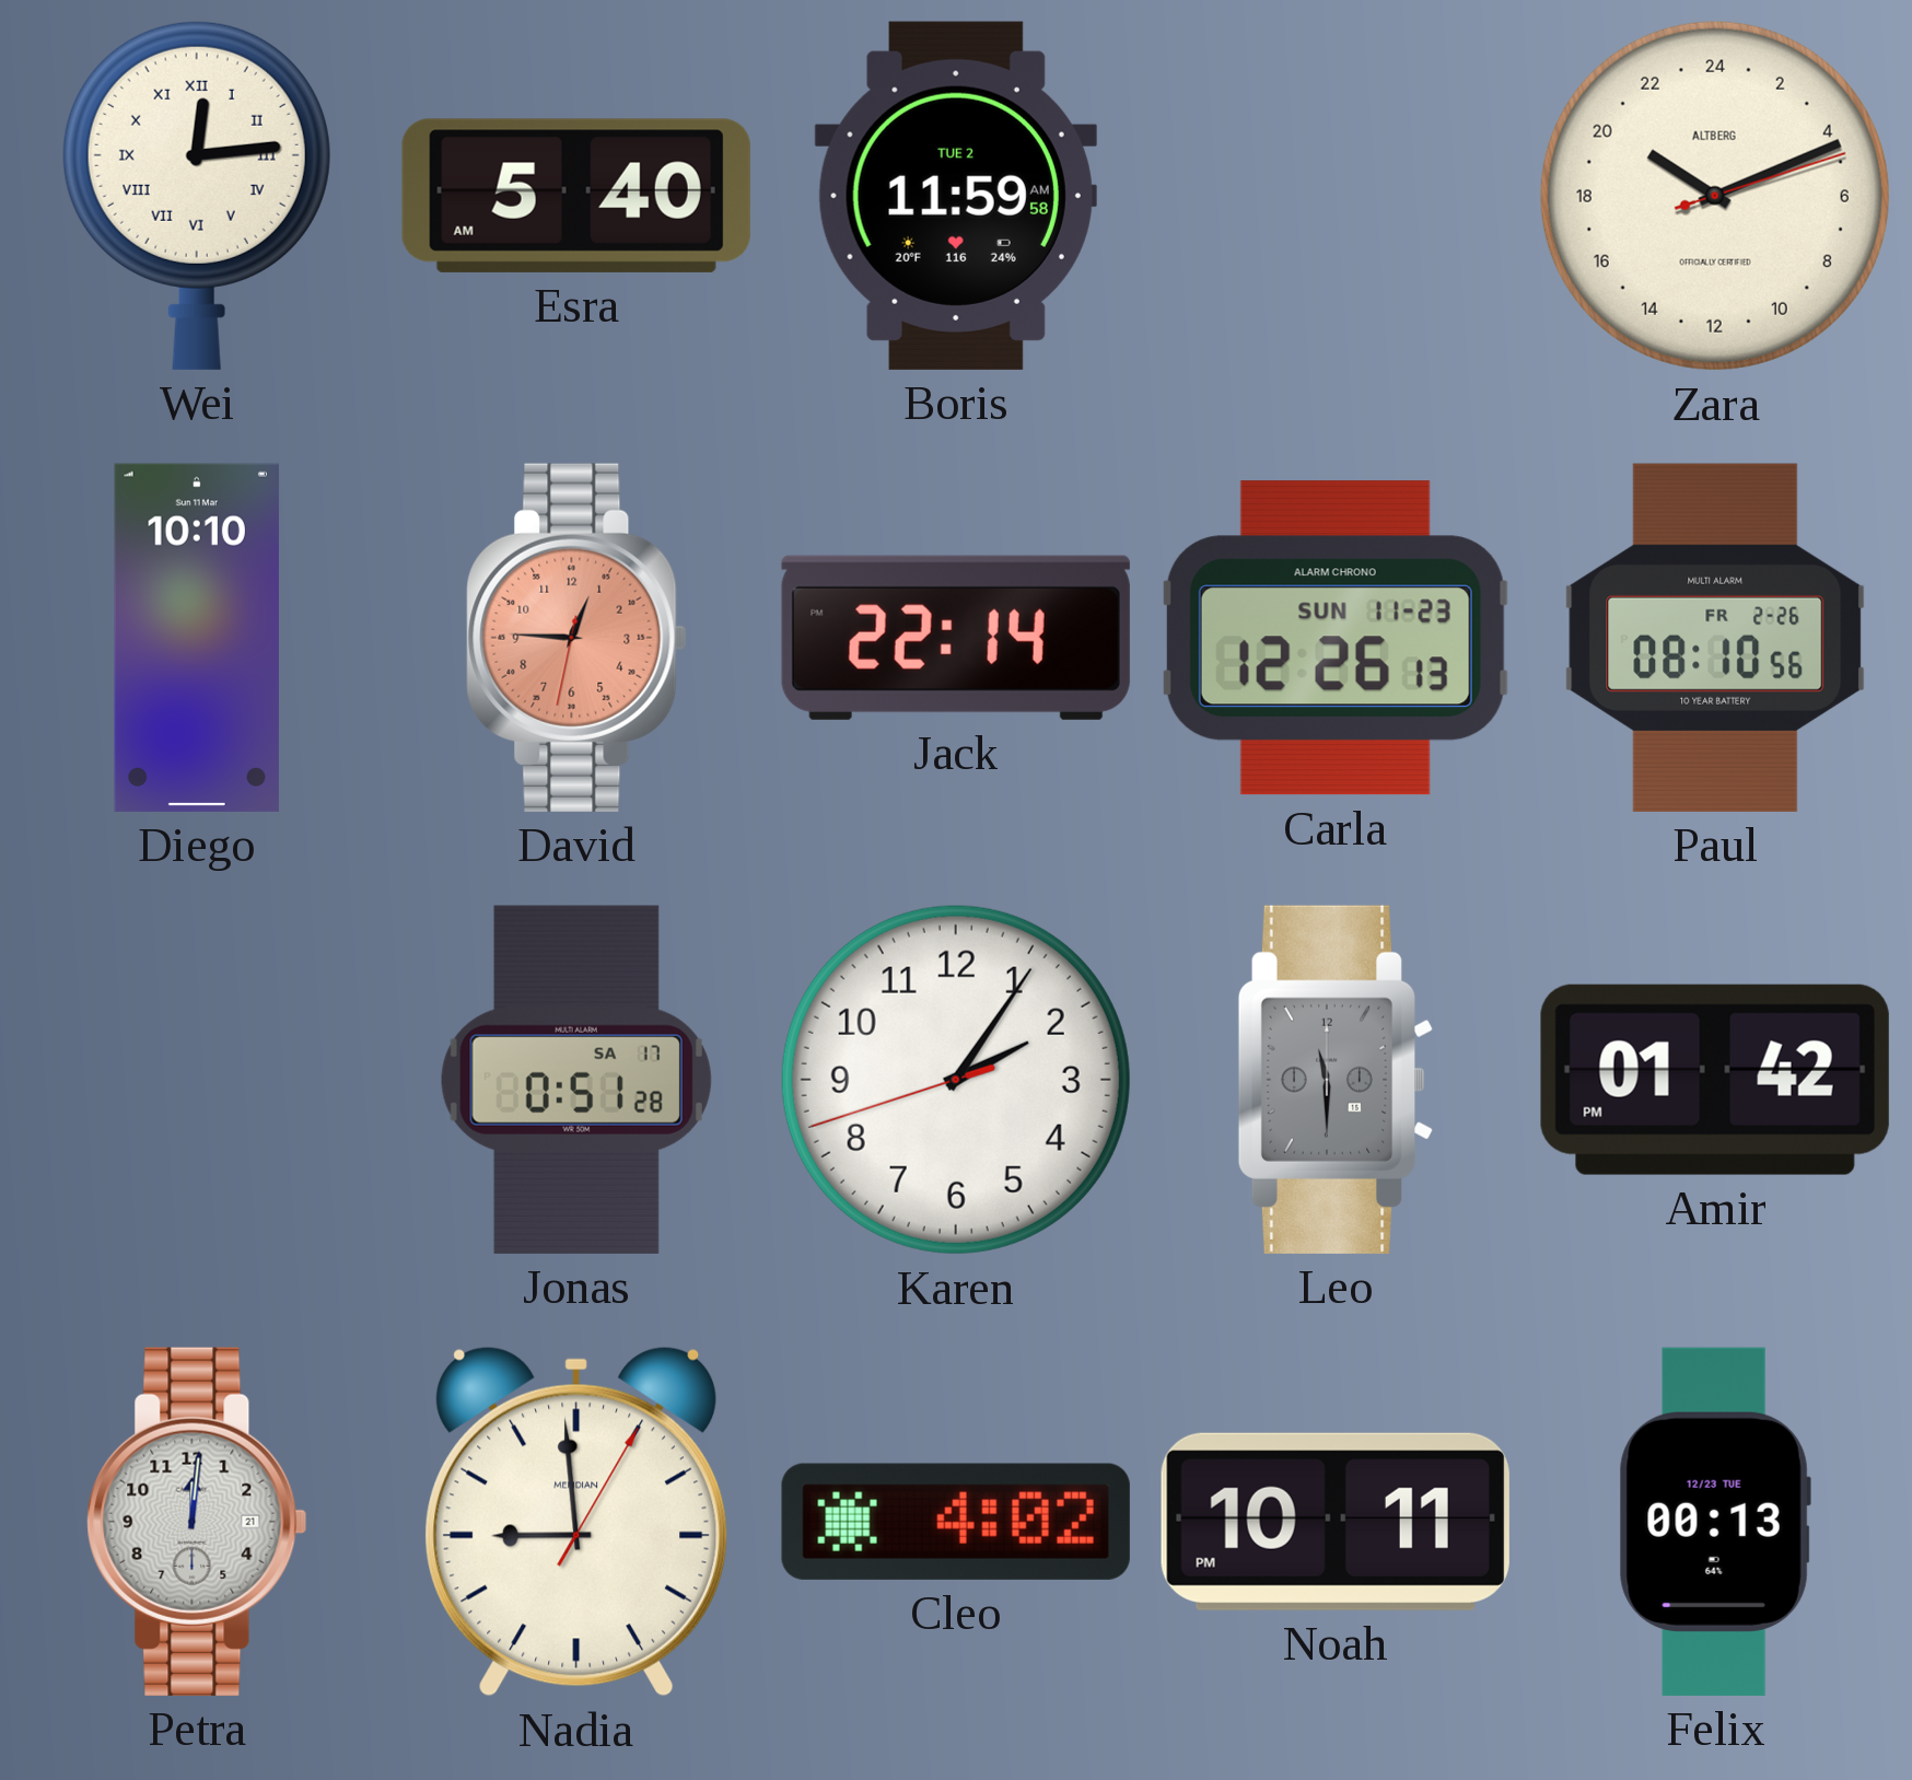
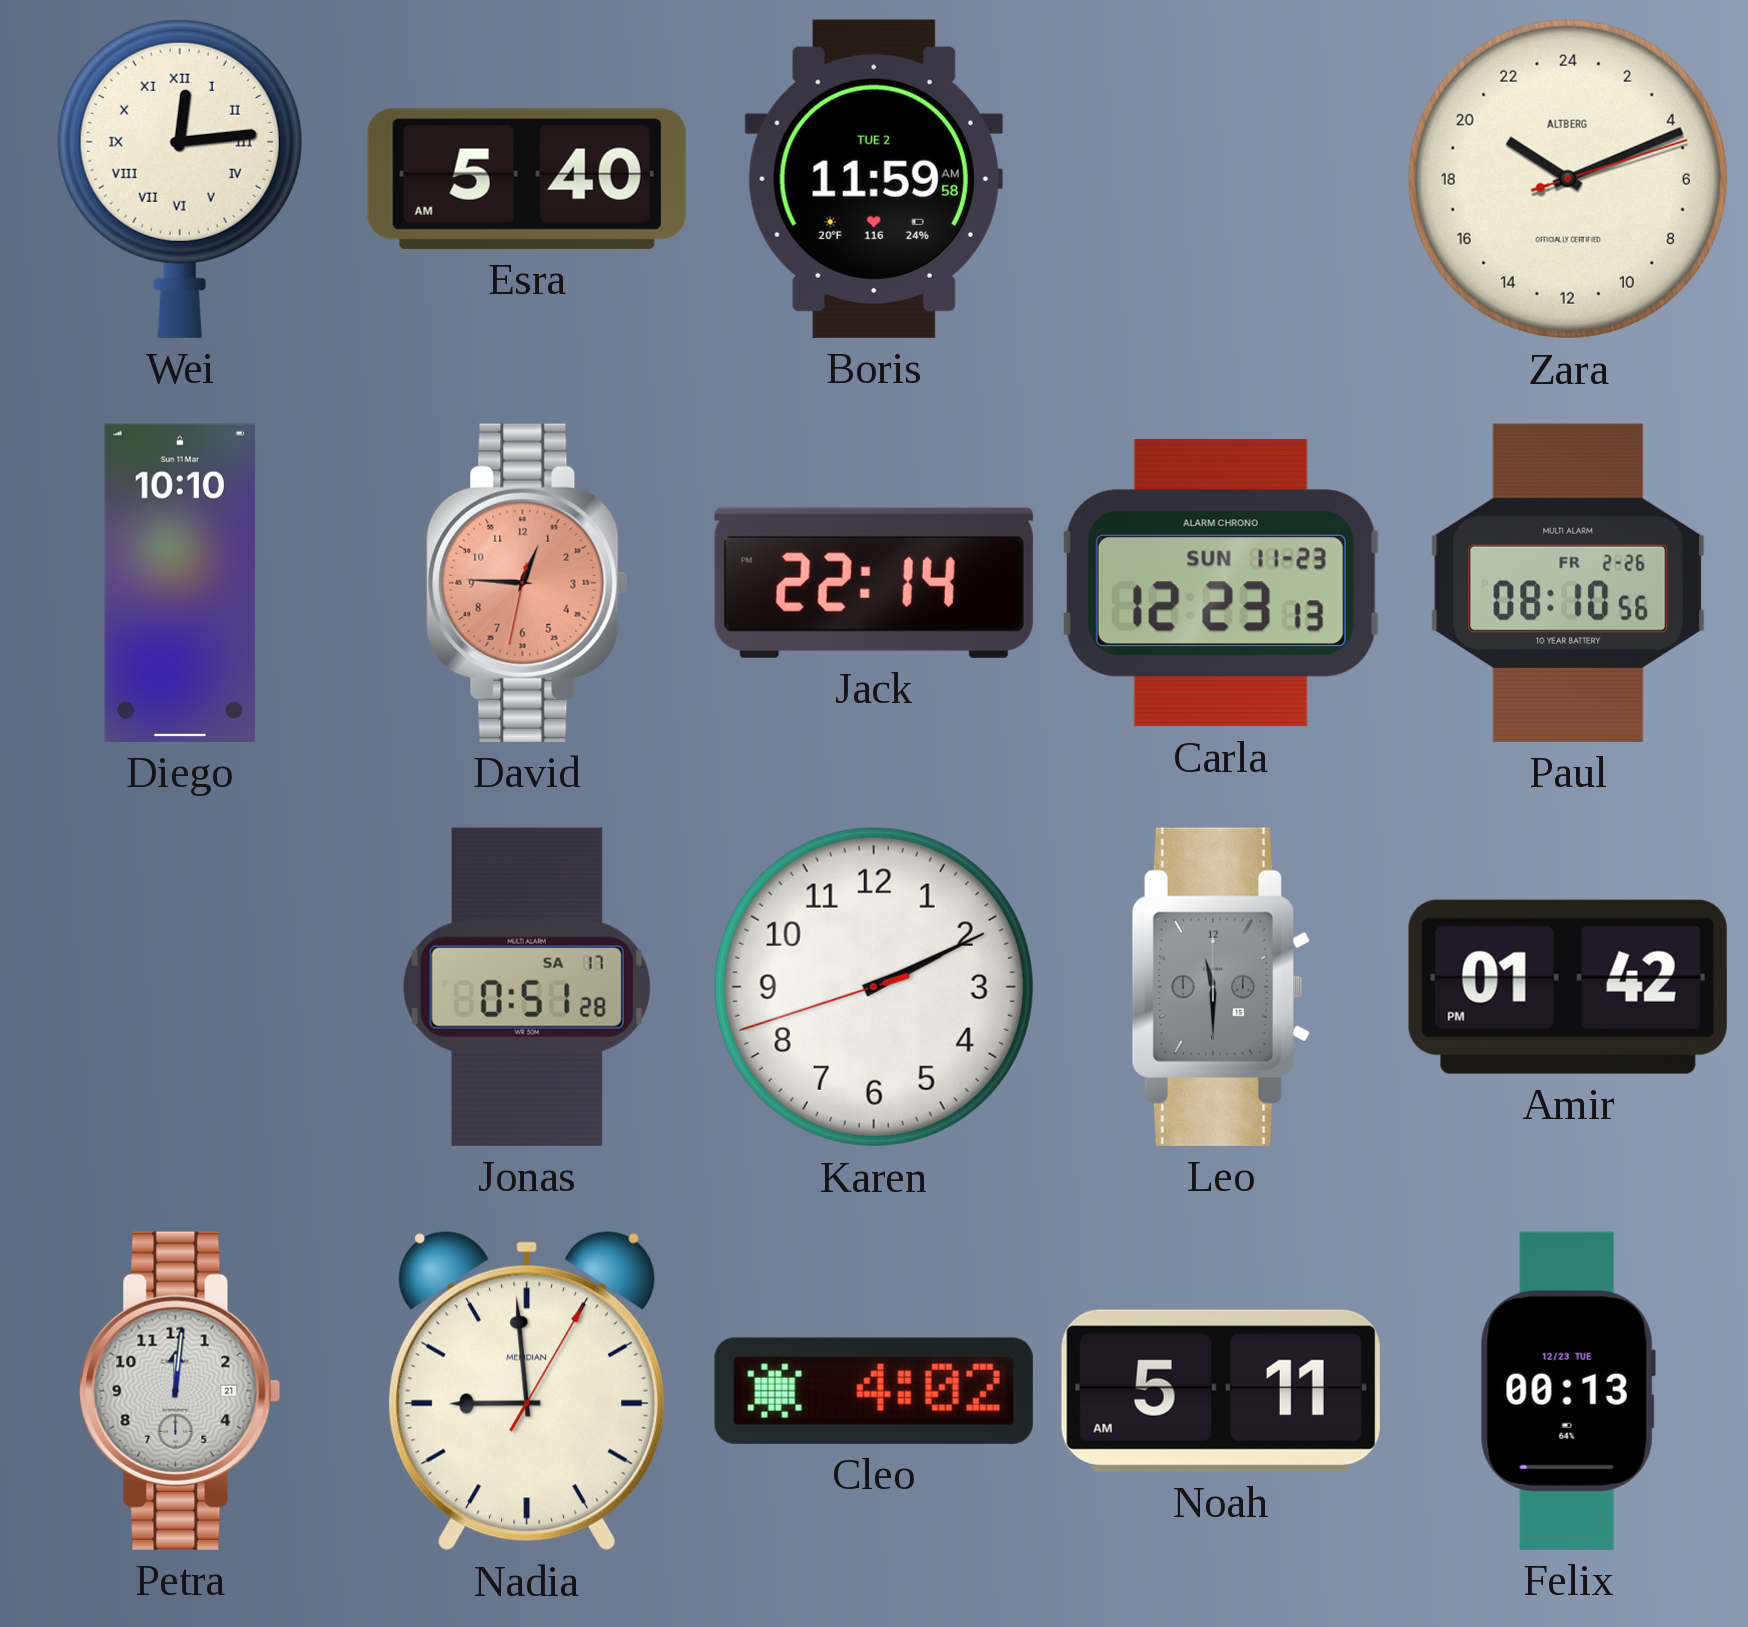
Carla: 12:26 -> 12:23
Karen: 2:05 -> 2:10
Noah: 10:11 -> 5:11
